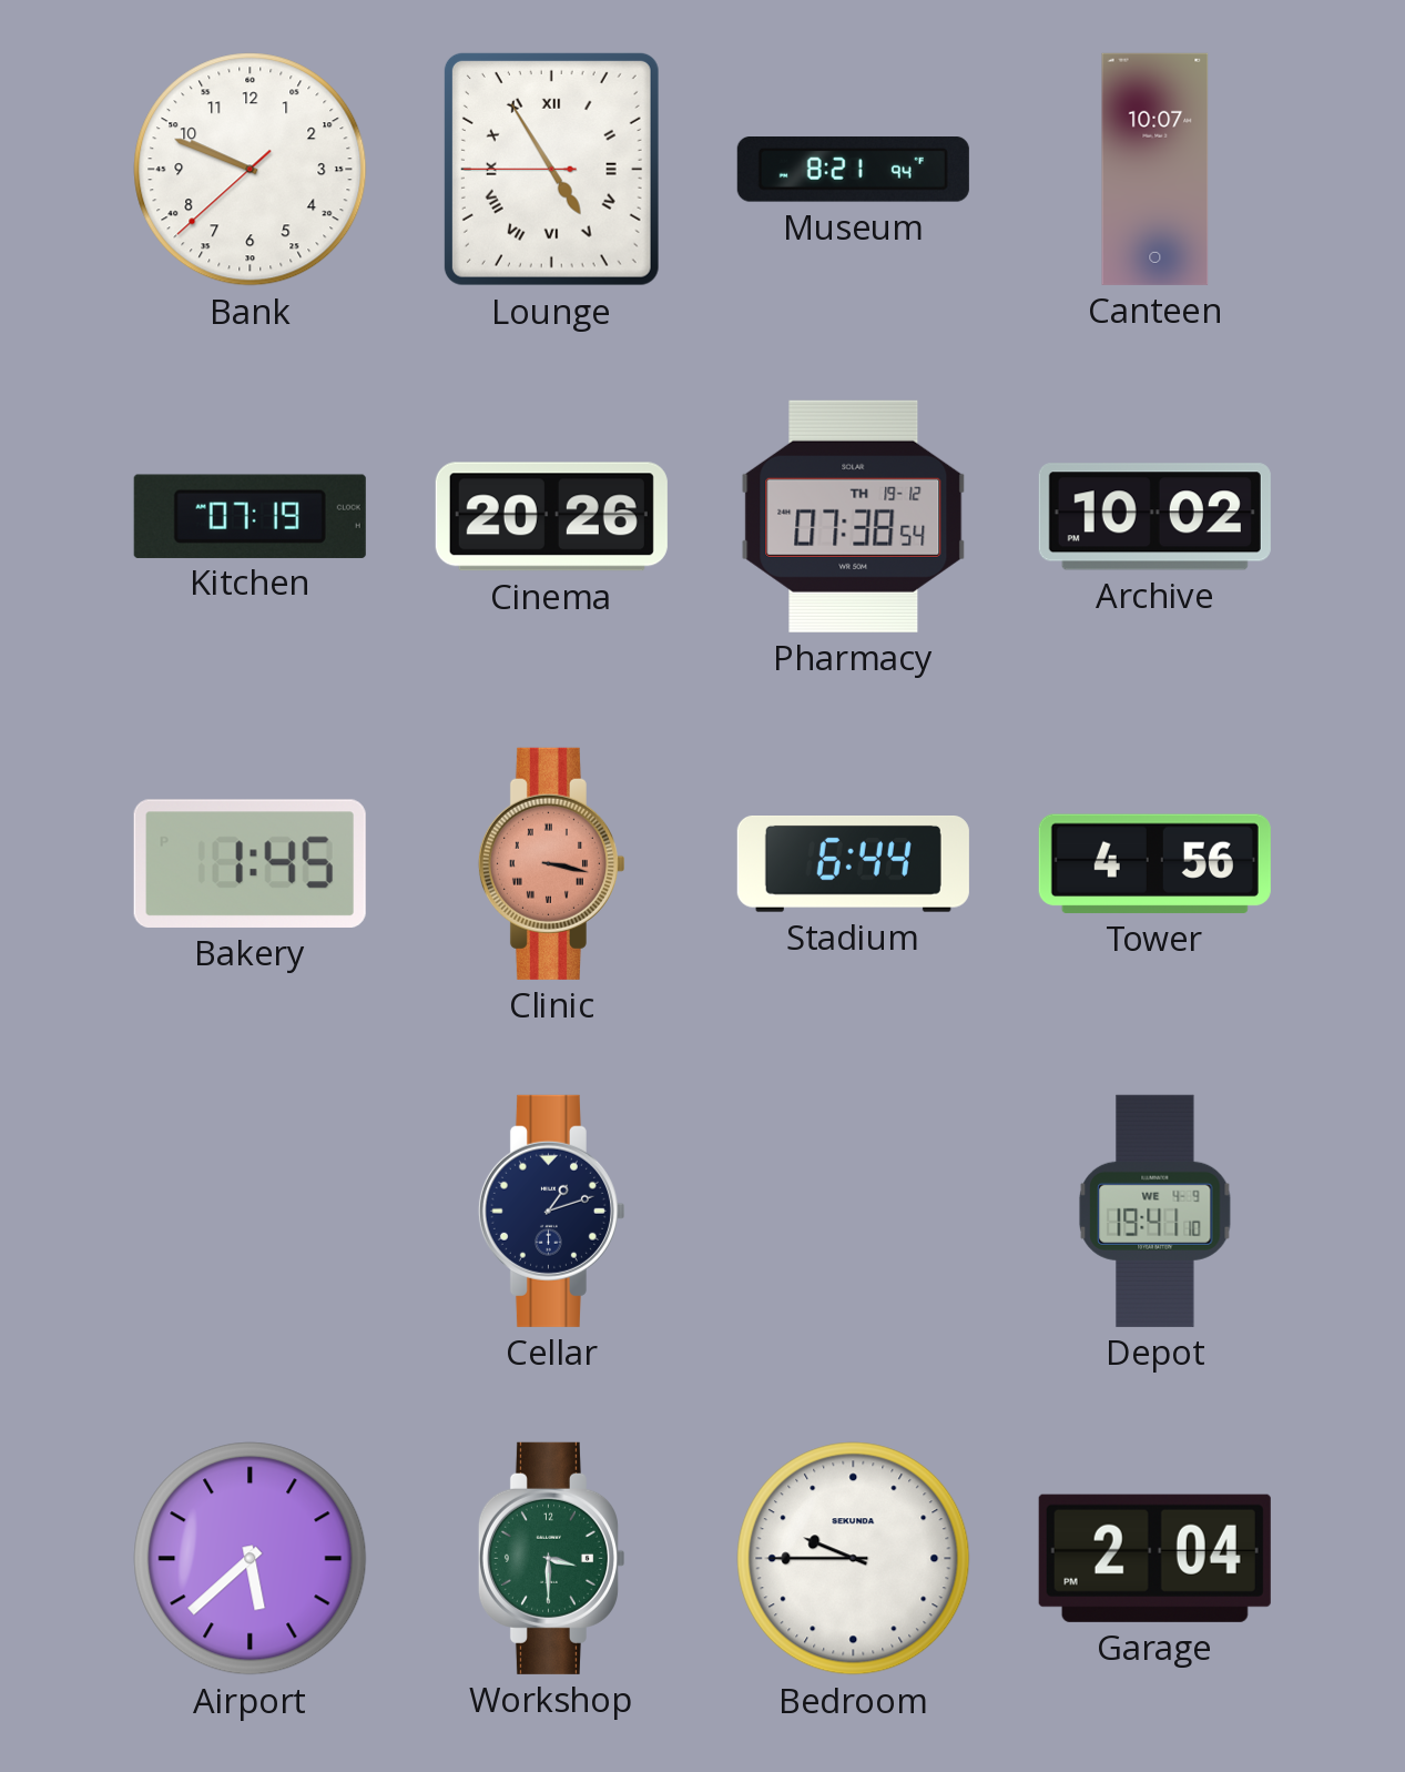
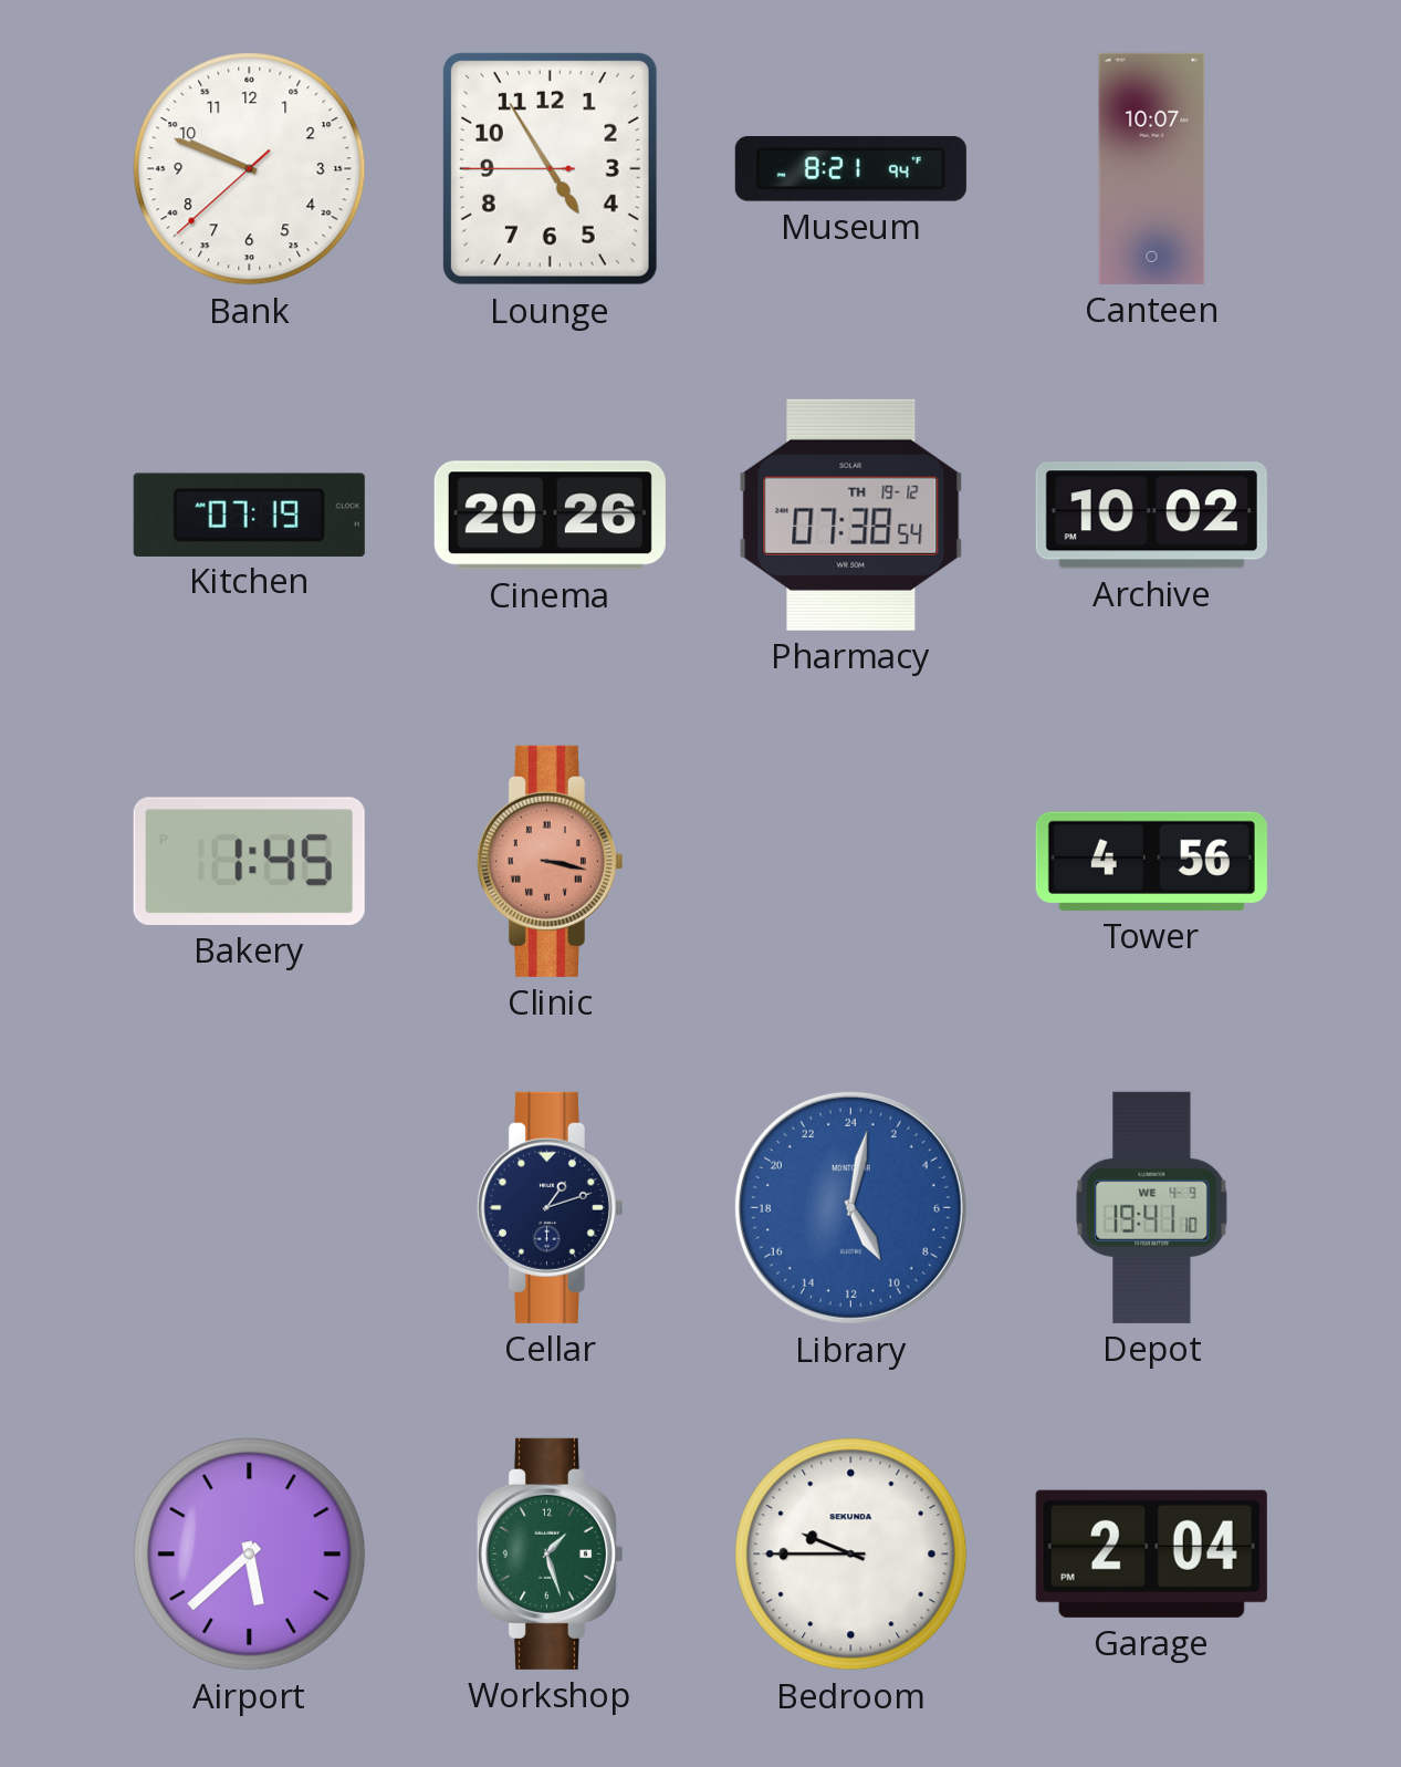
Lounge numerals: Roman -> Arabic
Stadium: 6:44 -> none
Library: none -> 10:02
Workshop: 3:30 -> 1:27
